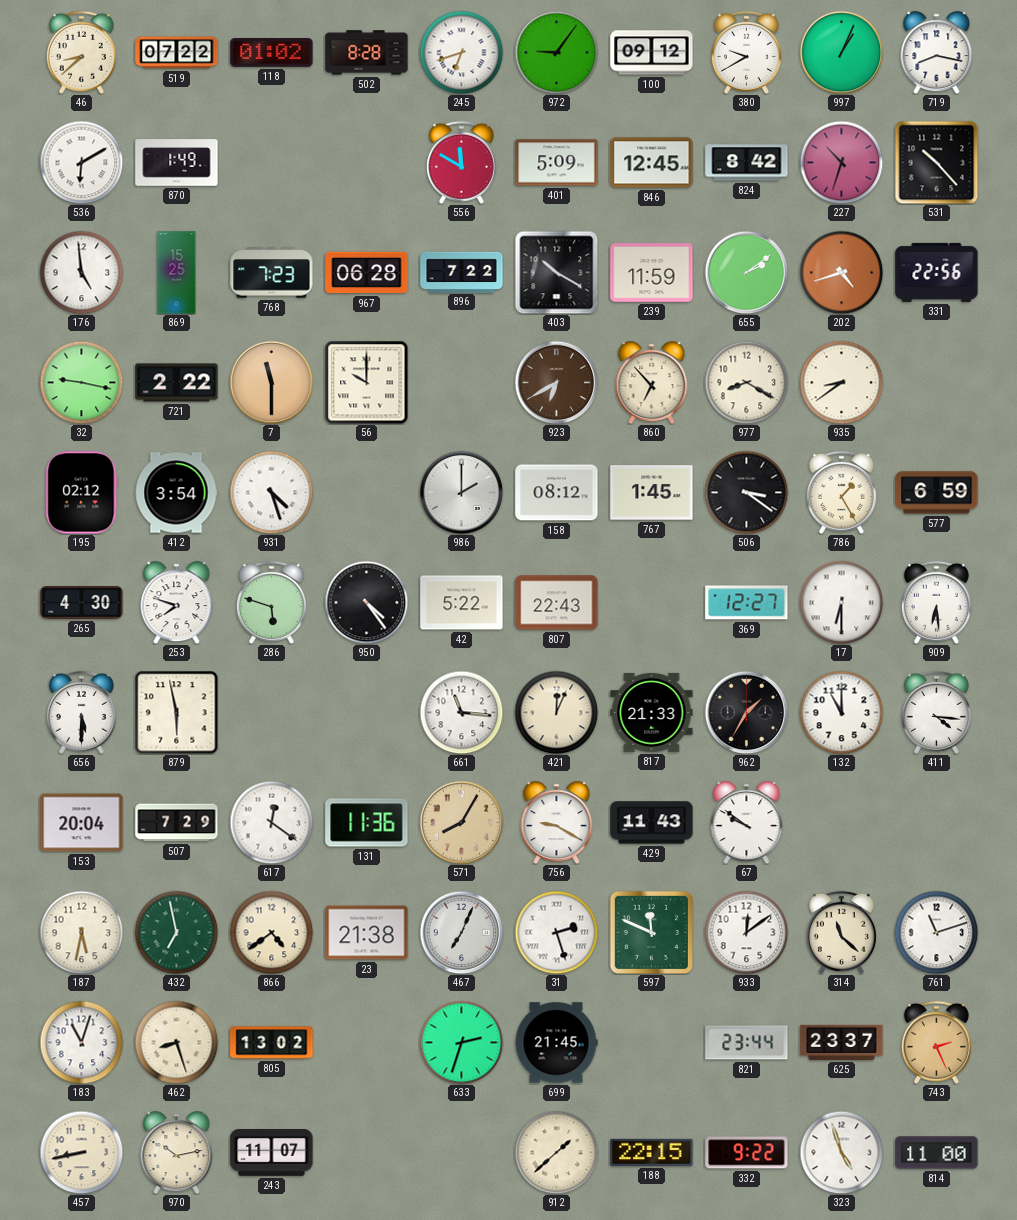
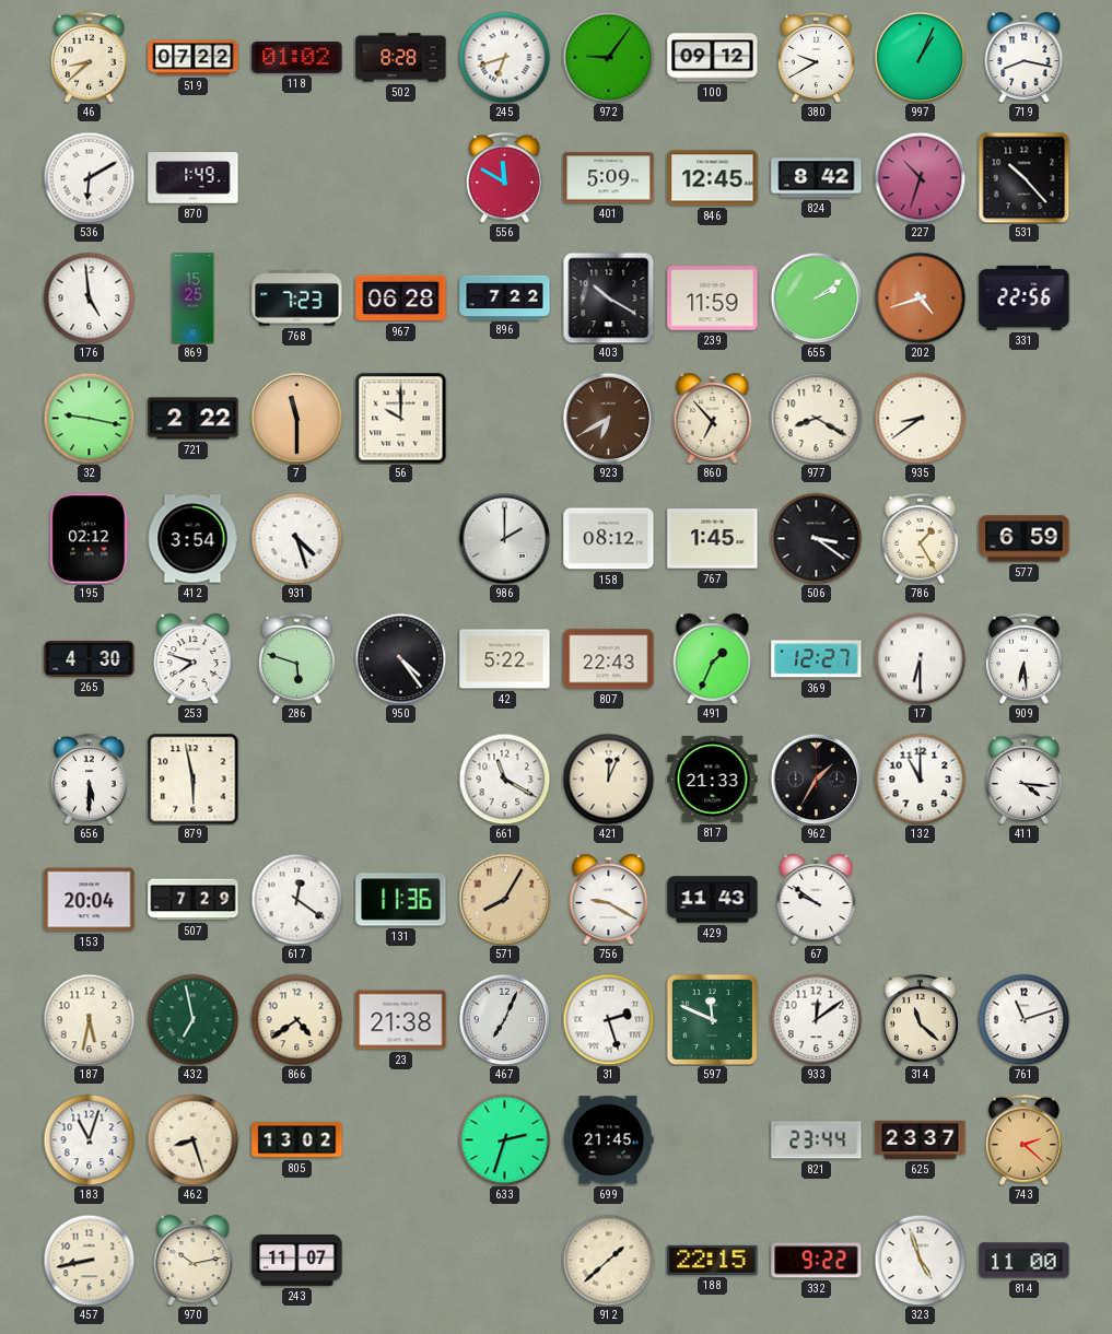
491: none -> 1:34
661: 11:16 -> 11:20
743: 2:26 -> 2:22
